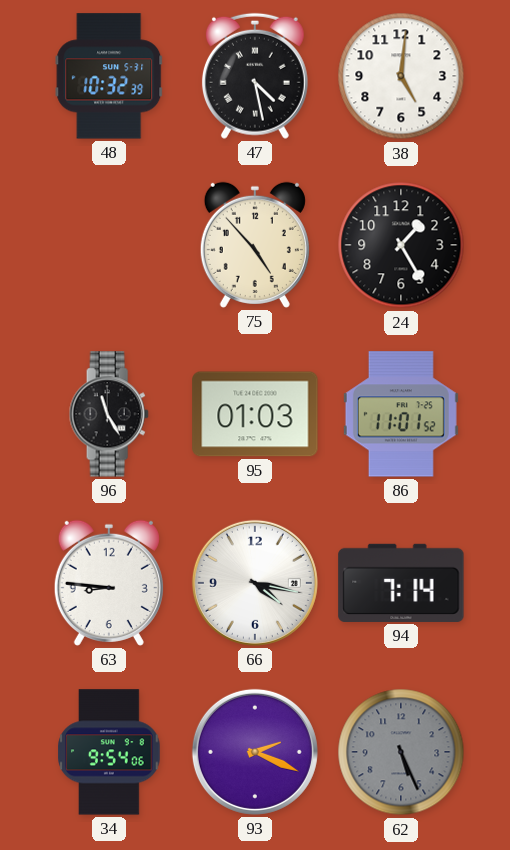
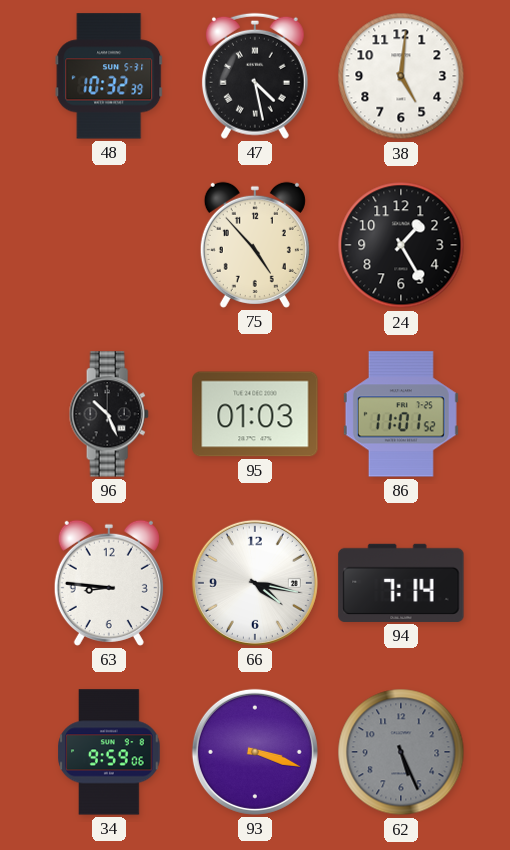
96: 11:25 -> 10:26
34: 9:54 -> 9:59
93: 2:19 -> 3:18
